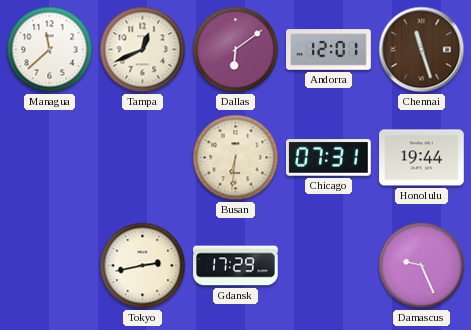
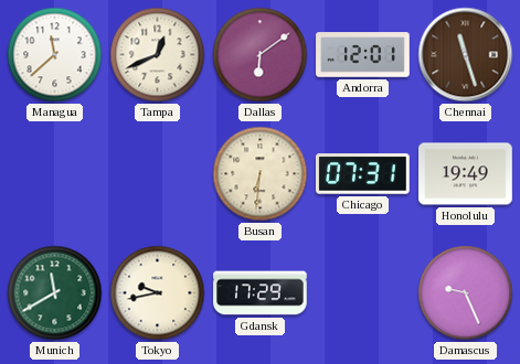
Honolulu: 19:44 -> 19:49
Munich: none -> 11:40
Tokyo: 2:43 -> 9:43
